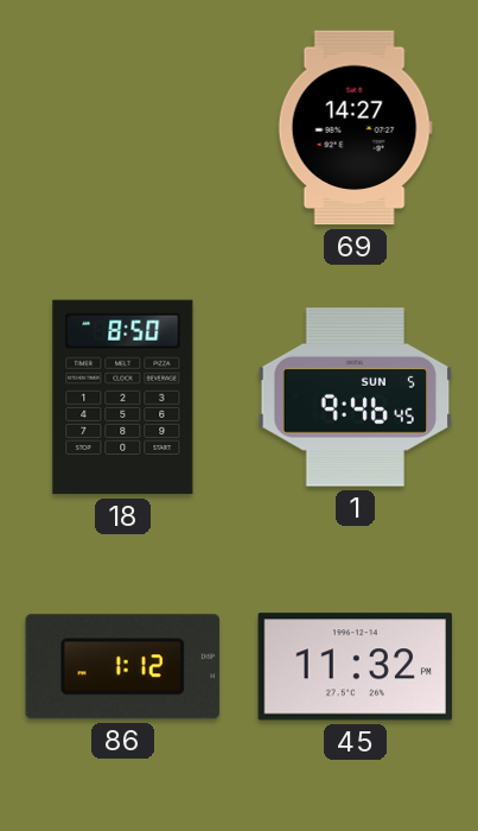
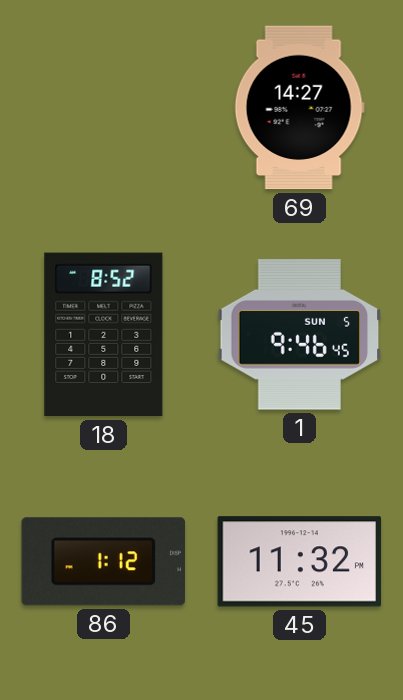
18: 8:50 -> 8:52
